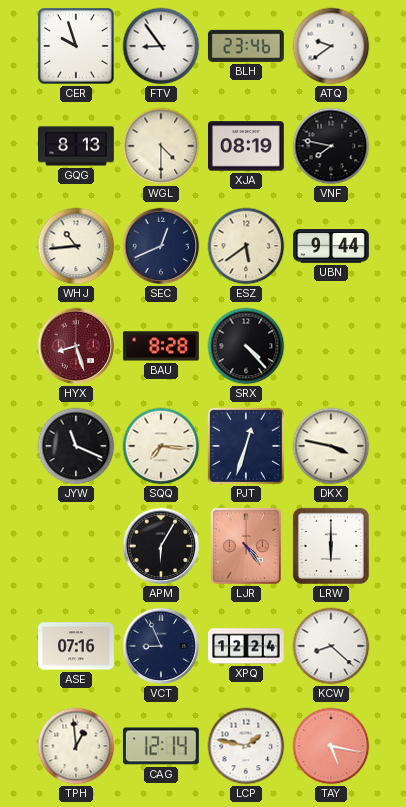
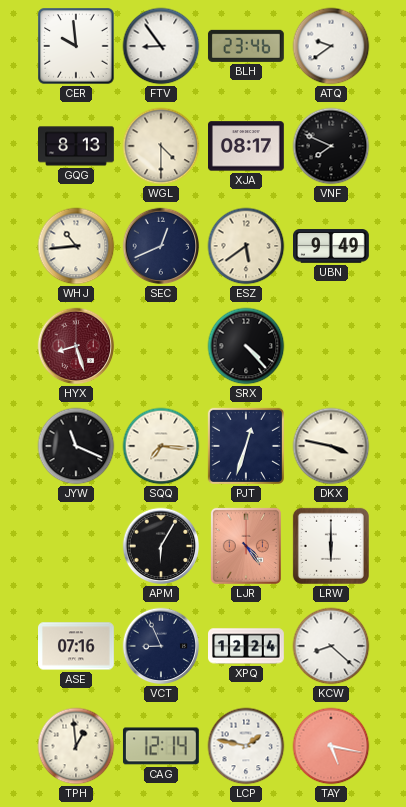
CER: 9:57 -> 9:59
XJA: 08:19 -> 08:17
VNF: 7:47 -> 7:49
UBN: 9:44 -> 9:49
BAU: 8:28 -> none
